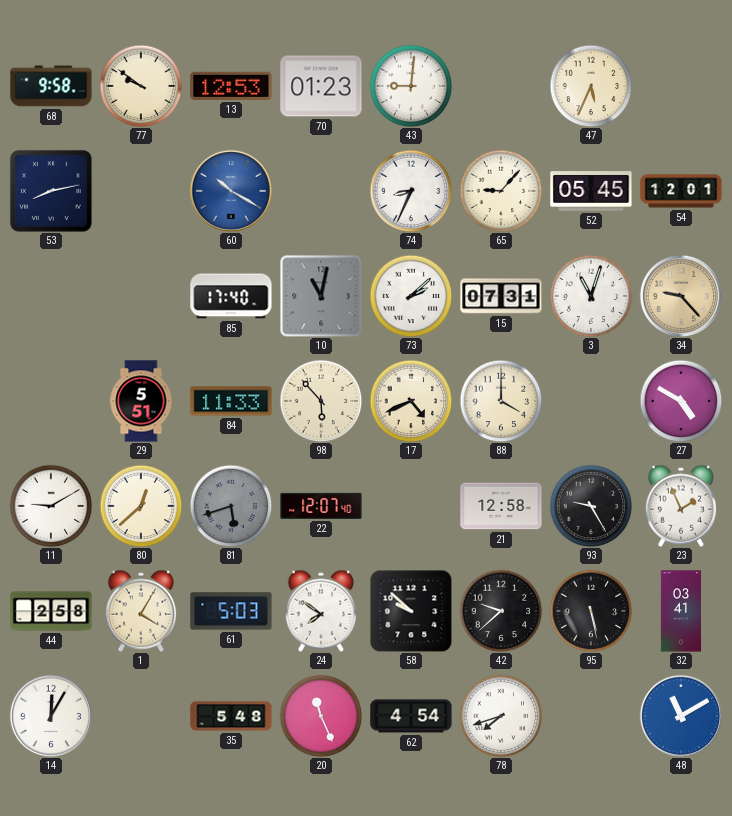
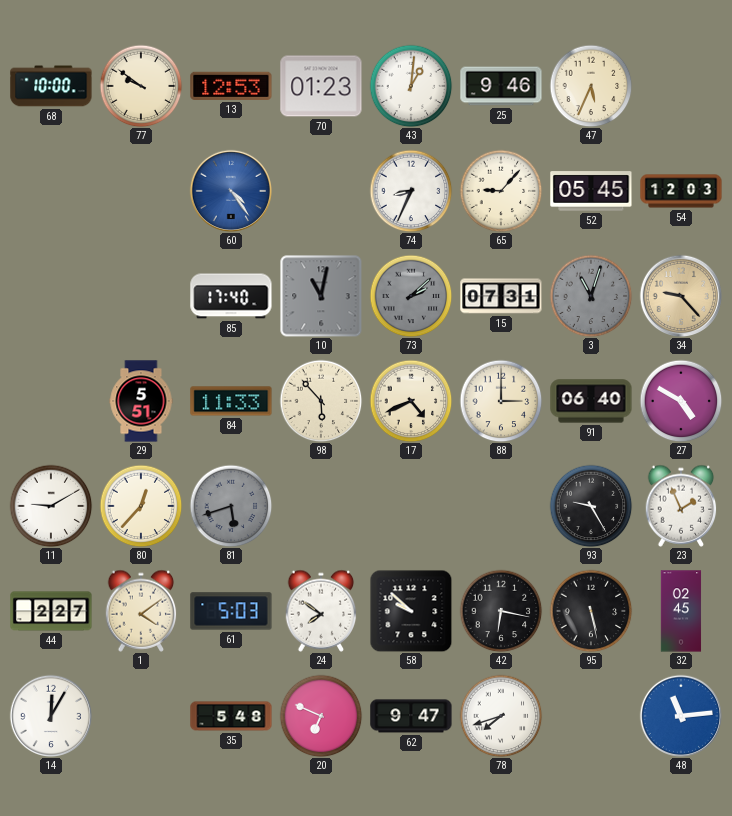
68: 9:58 -> 10:00
43: 9:01 -> 1:01
25: none -> 9:46
53: 8:13 -> none
60: 10:20 -> 4:24
54: 12:01 -> 12:03
73 dial: white -> grey
3 dial: white -> grey
88: 4:00 -> 3:00
91: none -> 06:40
80: 12:38 -> 12:37
22: 12:07 -> none
21: 12:58 -> none
44: 2:58 -> 2:27
1: 4:05 -> 4:09
42: 9:38 -> 6:17
32: 03:41 -> 02:45
20: 11:26 -> 6:49
62: 4:54 -> 9:47
48: 11:10 -> 11:14
